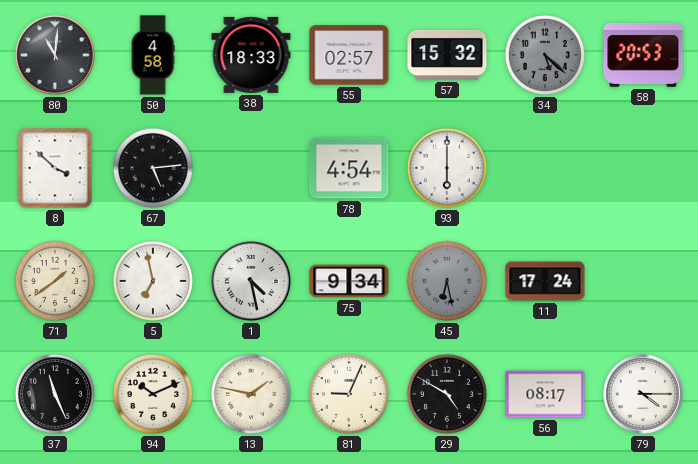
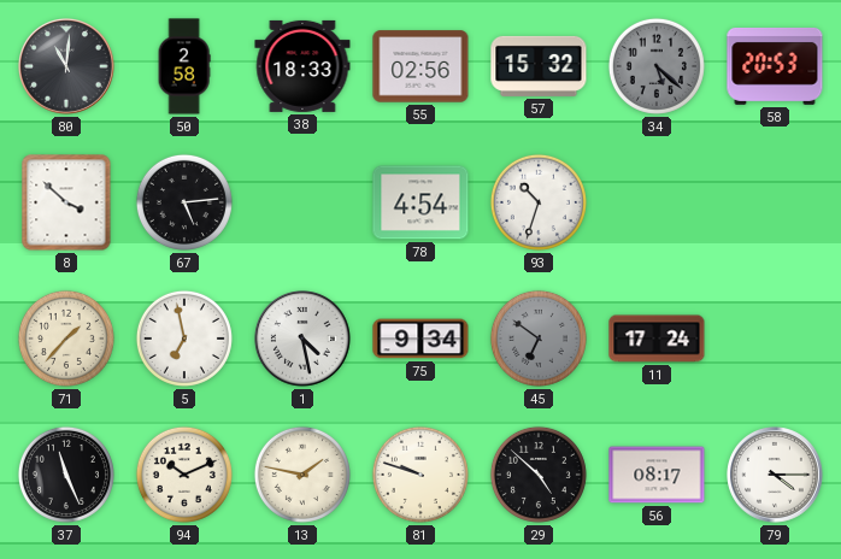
50: 4:58 -> 2:58
55: 02:57 -> 02:56
93: 6:00 -> 10:33
71: 1:39 -> 1:37
45: 6:28 -> 6:51
81: 9:04 -> 9:48
29: 4:50 -> 4:52
